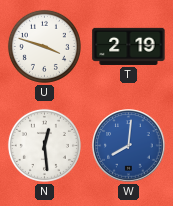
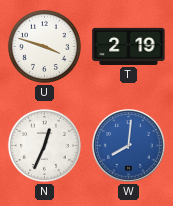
N: 12:29 -> 12:34
